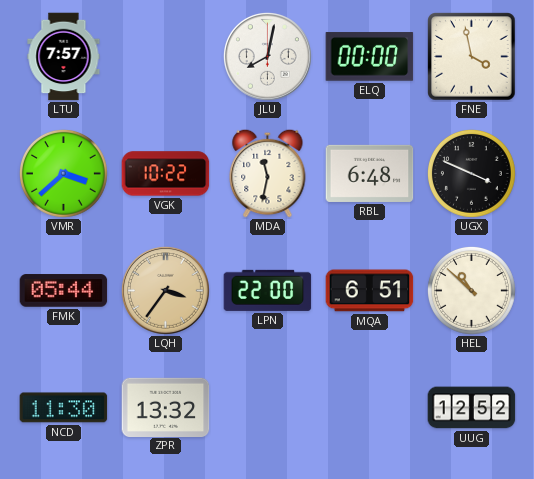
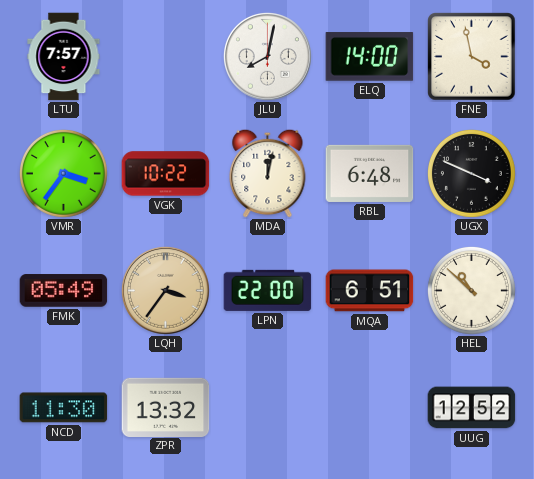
ELQ: 00:00 -> 14:00
VMR: 3:38 -> 3:36
MDA: 11:32 -> 12:02
FMK: 05:44 -> 05:49
